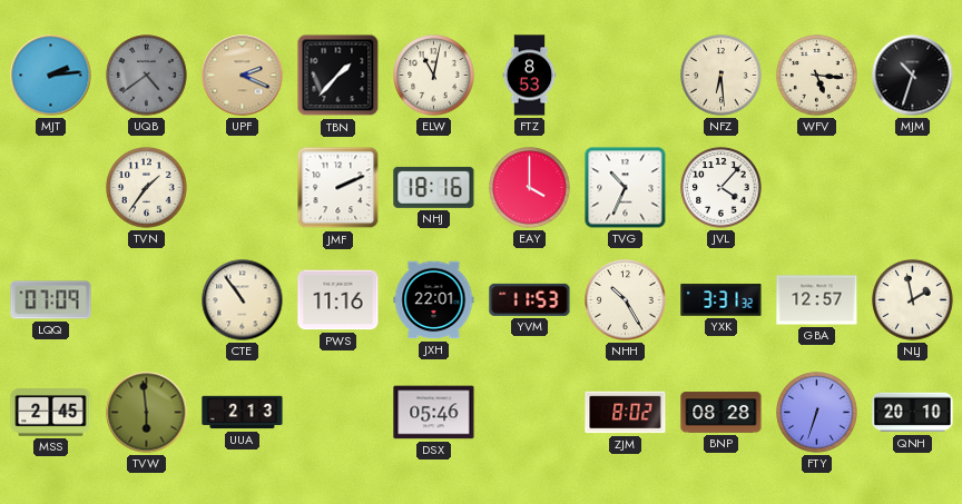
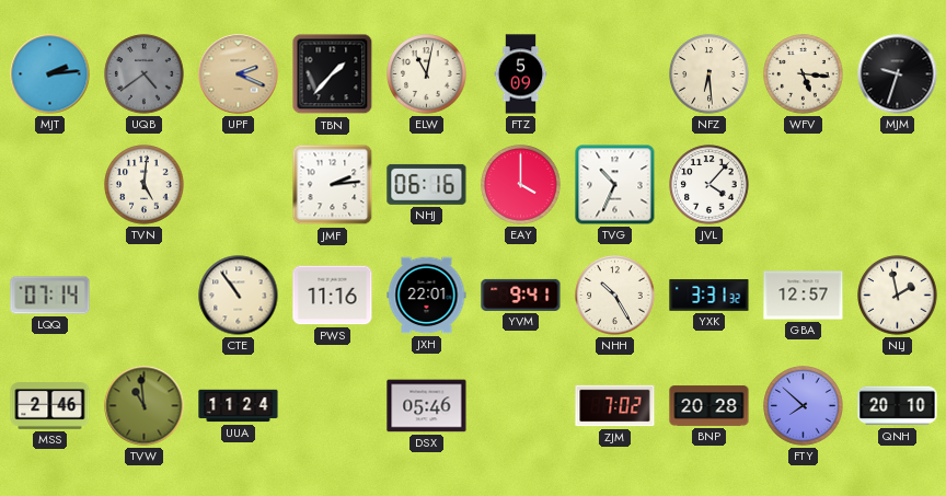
FTZ: 8:53 -> 5:09
MJM: 10:33 -> 9:33
TVN: 1:36 -> 5:01
JMF: 2:11 -> 2:14
NHJ: 18:16 -> 06:16
LQQ: 07:09 -> 07:14
YVM: 11:53 -> 9:41
MSS: 2:45 -> 2:46
TVW: 5:59 -> 10:59
UUA: 2:13 -> 11:24
ZJM: 8:02 -> 7:02
BNP: 08:28 -> 20:28
FTY: 6:33 -> 7:52
